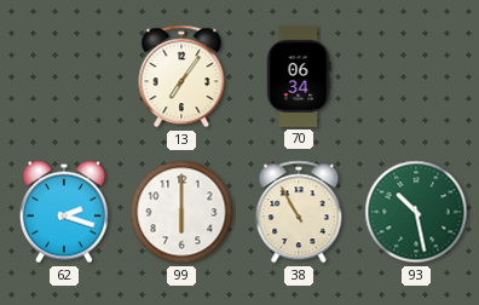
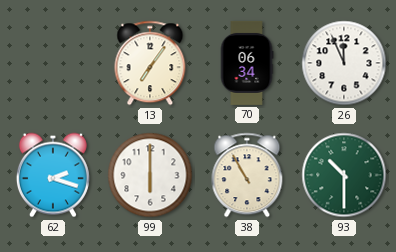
26: none -> 11:56
93: 10:28 -> 10:30
